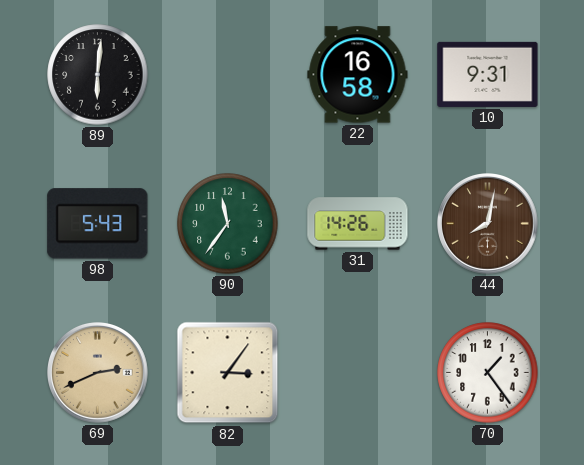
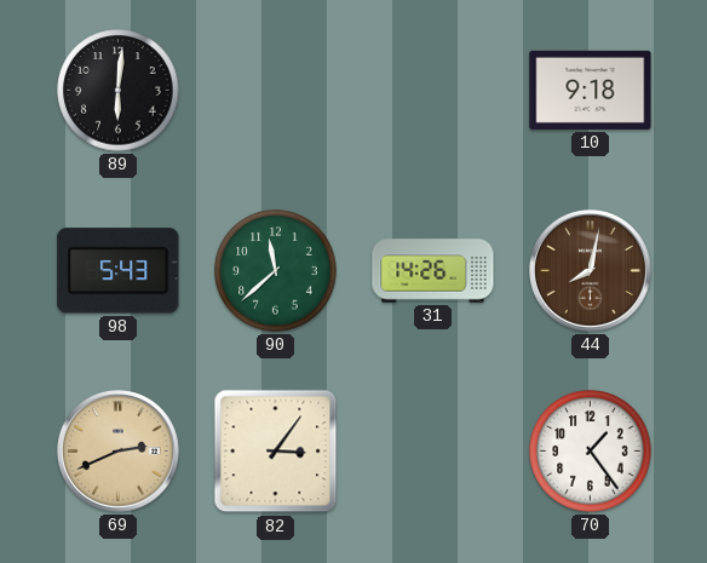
22: 16:58 -> none
10: 9:31 -> 9:18
90: 11:36 -> 11:38
